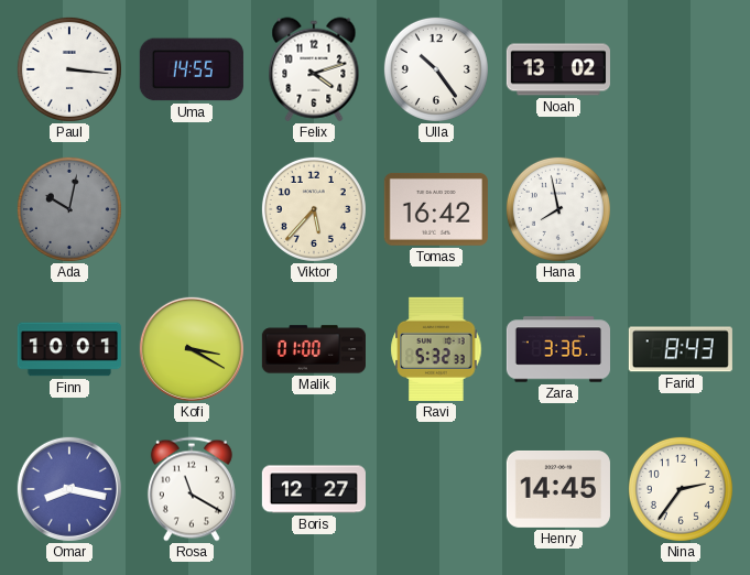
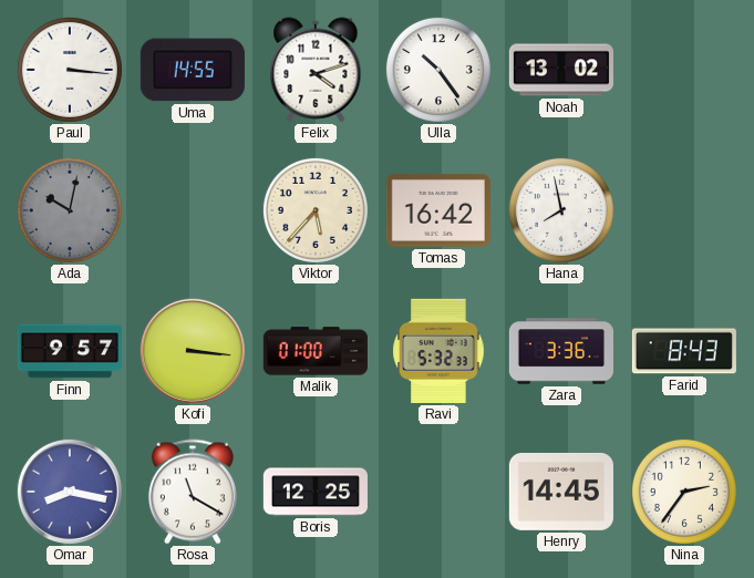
Finn: 10:01 -> 9:57
Kofi: 3:20 -> 3:16
Boris: 12:27 -> 12:25
